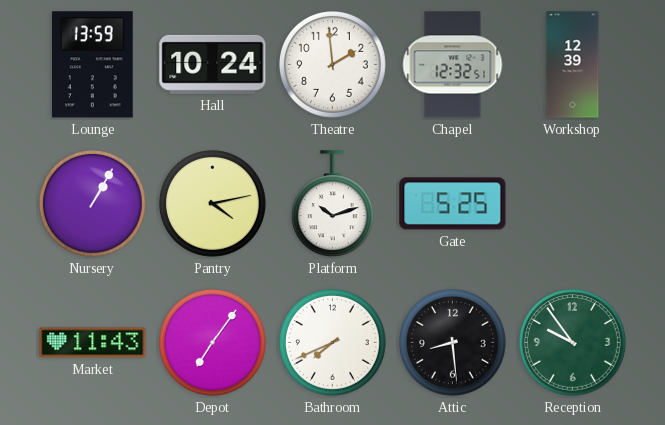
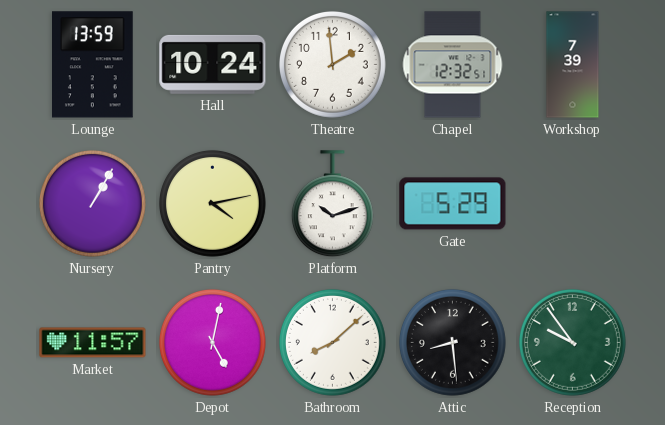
Workshop: 12:39 -> 7:39
Gate: 5:25 -> 5:29
Market: 11:43 -> 11:57
Depot: 7:06 -> 5:02
Bathroom: 7:41 -> 8:08
